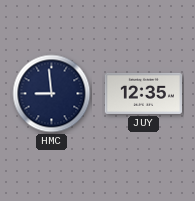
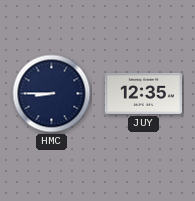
HMC: 8:59 -> 8:45
